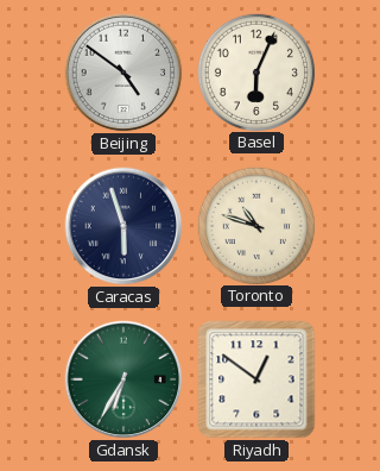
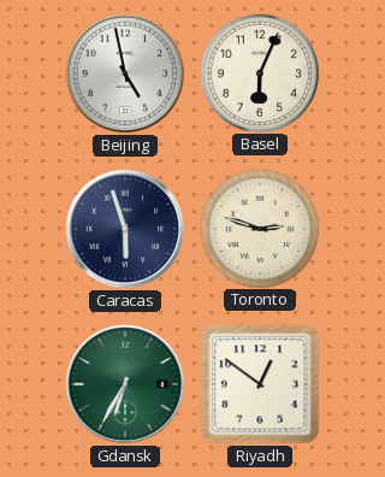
Beijing: 4:51 -> 4:58
Toronto: 10:48 -> 2:48
